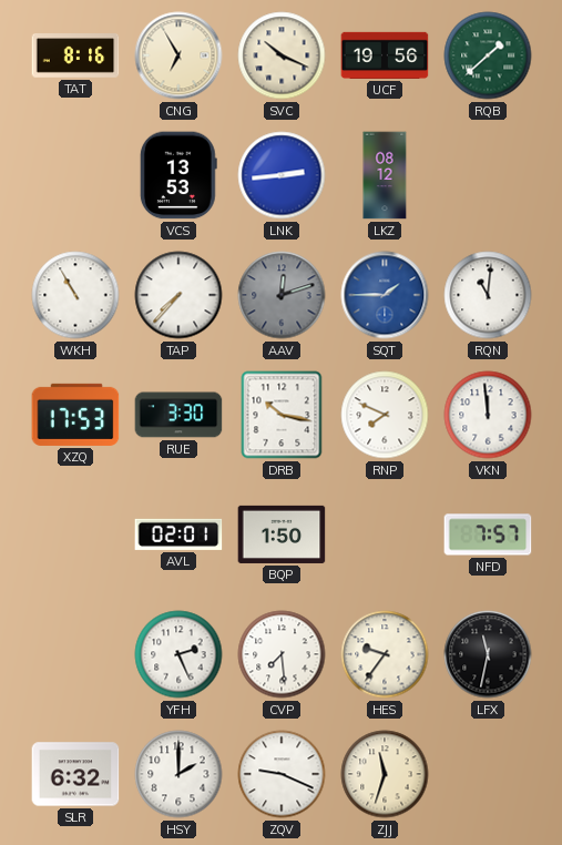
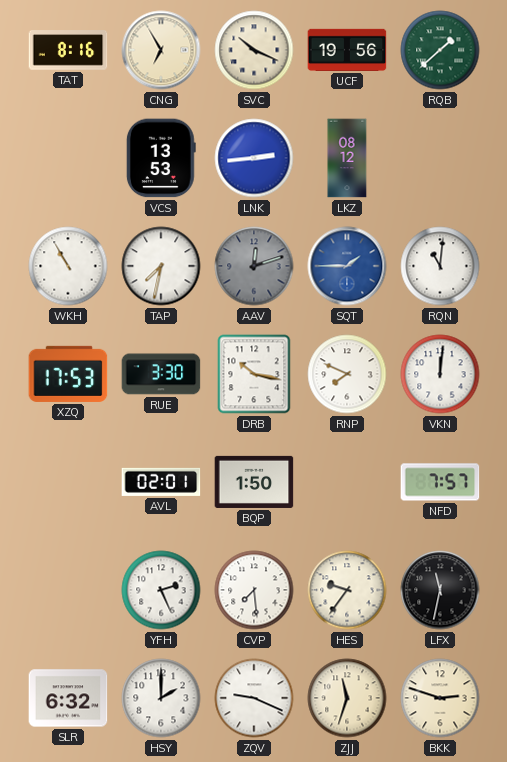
TAP: 7:37 -> 7:32
VKN: 11:59 -> 12:01
BKK: none -> 2:48
